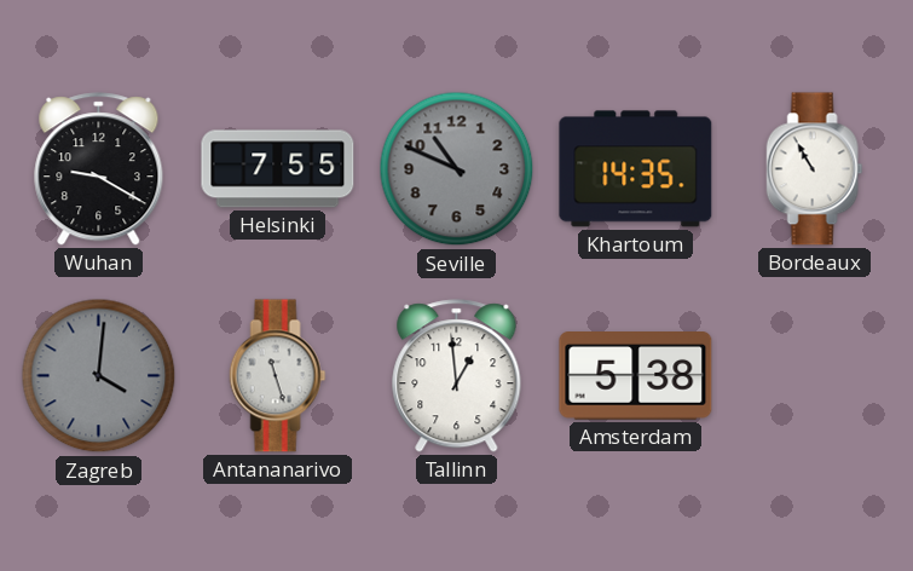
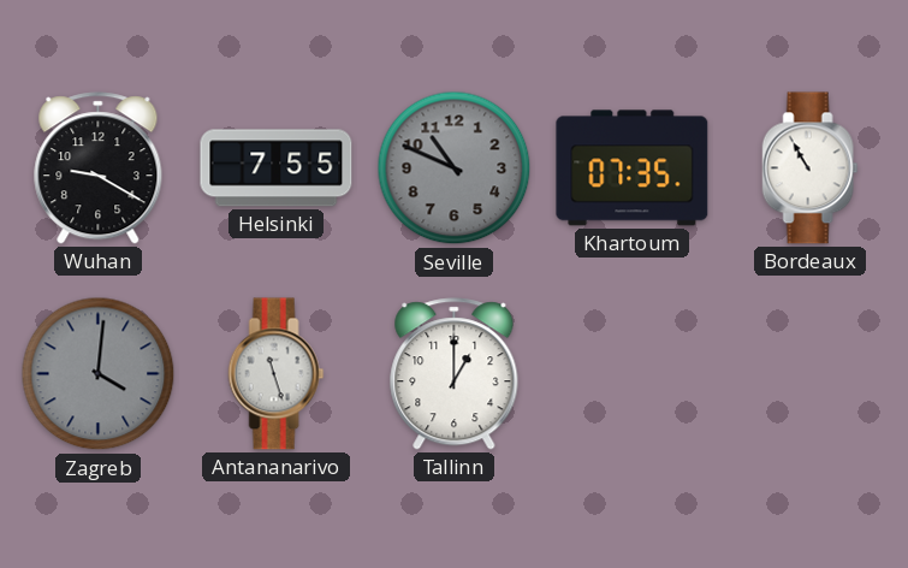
Khartoum: 14:35 -> 07:35
Tallinn: 12:59 -> 1:00
Amsterdam: 5:38 -> none
